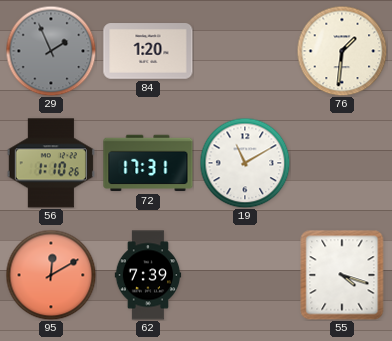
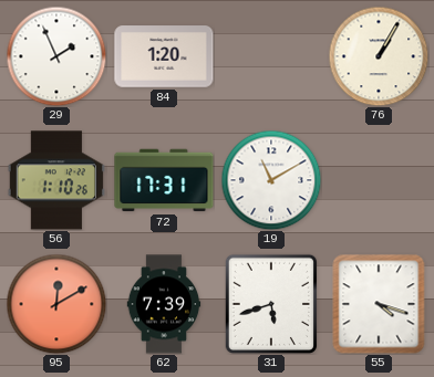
29 dial: grey -> white
76: 1:31 -> 1:05
31: none -> 5:42
